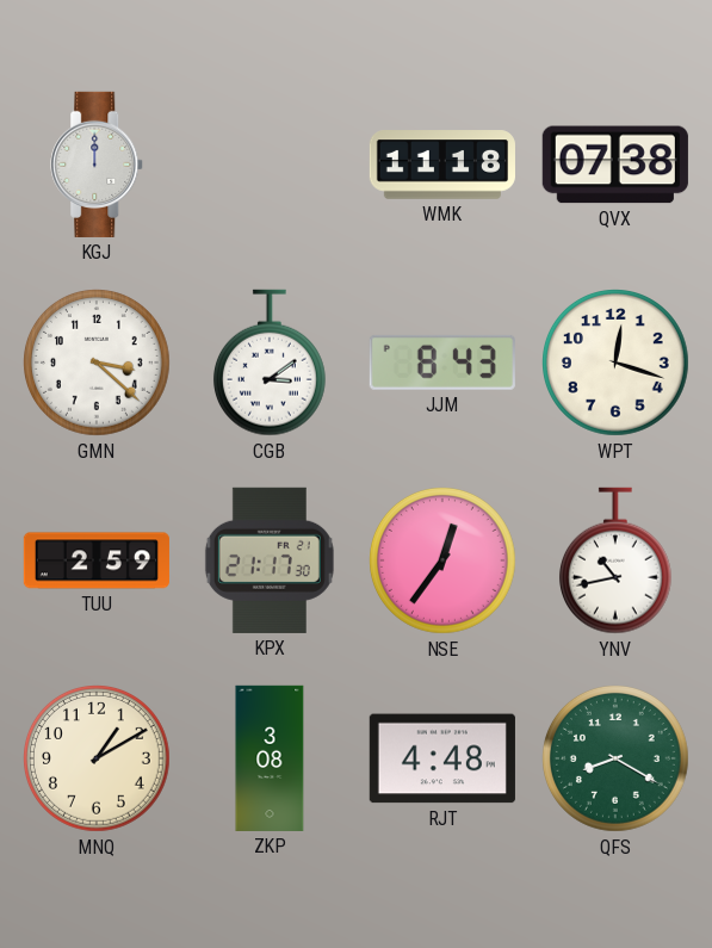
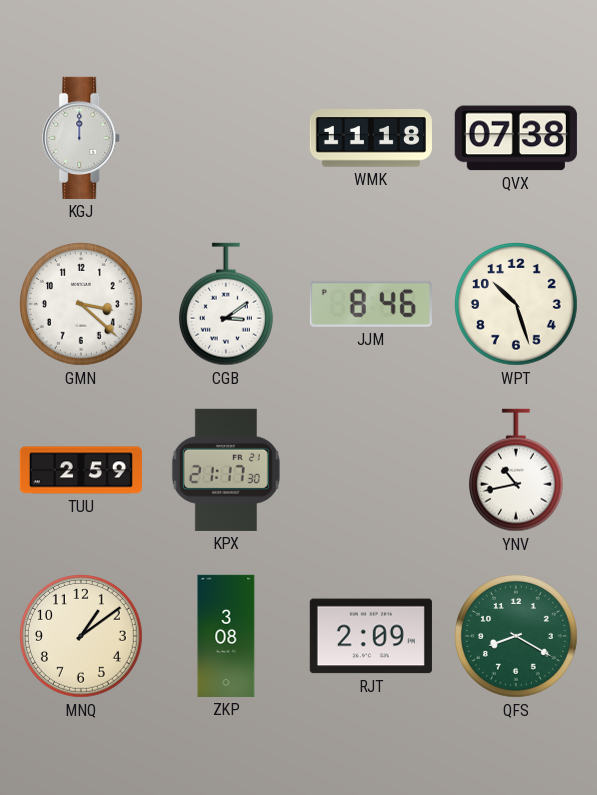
JJM: 8:43 -> 8:46
WPT: 12:18 -> 10:27
NSE: 12:36 -> none
MNQ: 1:10 -> 1:09
RJT: 4:48 -> 2:09
